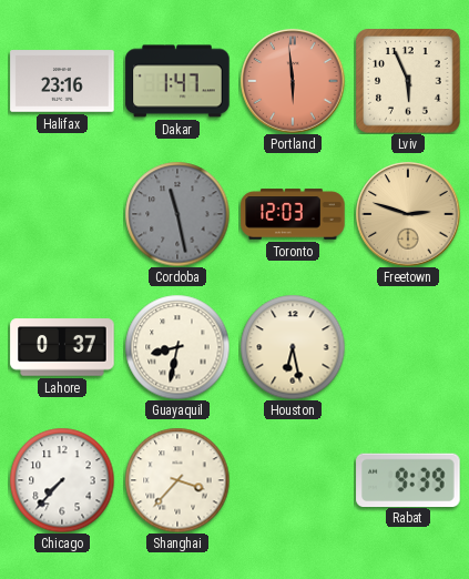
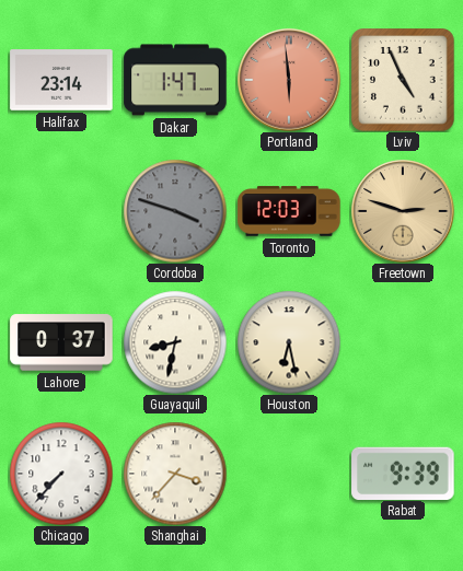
Halifax: 23:16 -> 23:14
Lviv: 5:56 -> 4:56
Cordoba: 11:28 -> 3:48
